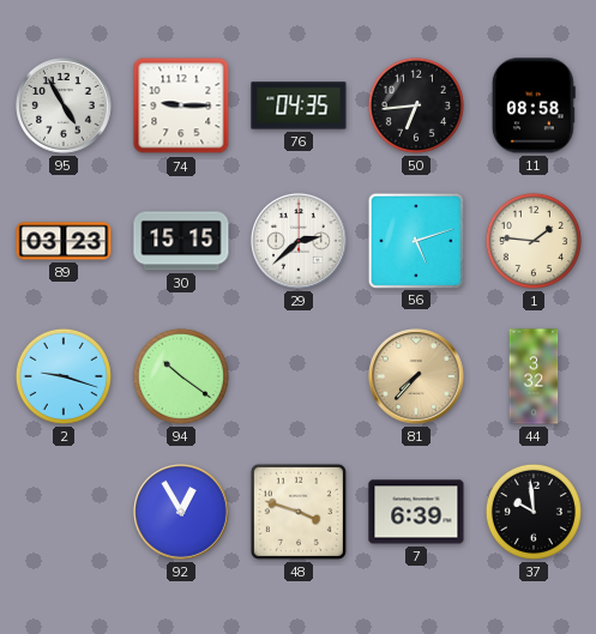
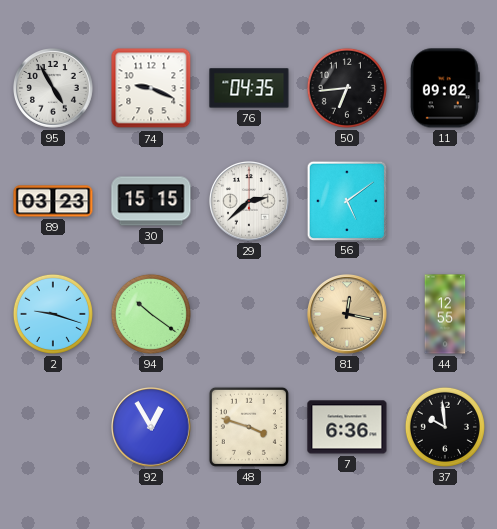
74: 9:15 -> 9:19
11: 08:58 -> 09:02
56: 5:12 -> 5:09
1: 1:46 -> none
81: 7:37 -> 12:17
44: 3:32 -> 12:55
7: 6:39 -> 6:36
